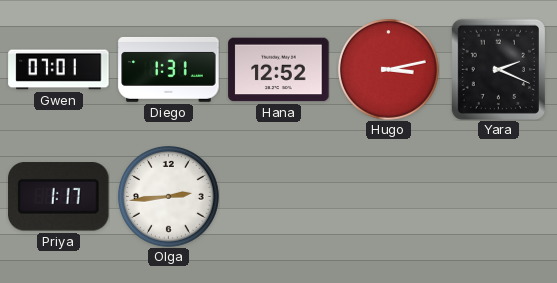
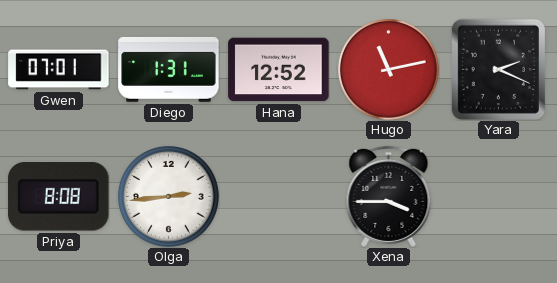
Hugo: 3:13 -> 11:13
Priya: 1:17 -> 8:08
Xena: none -> 3:45
